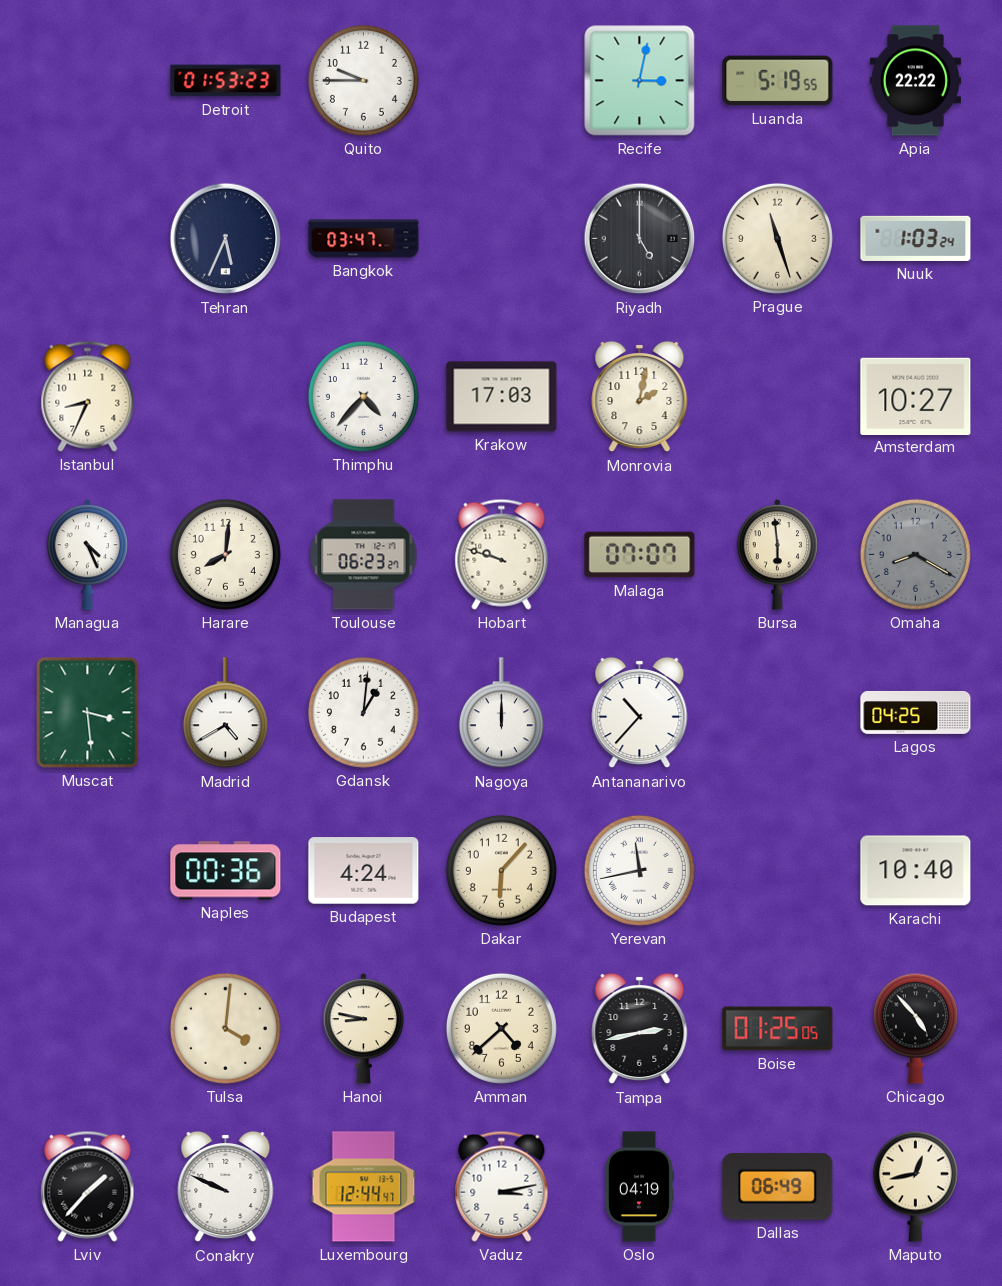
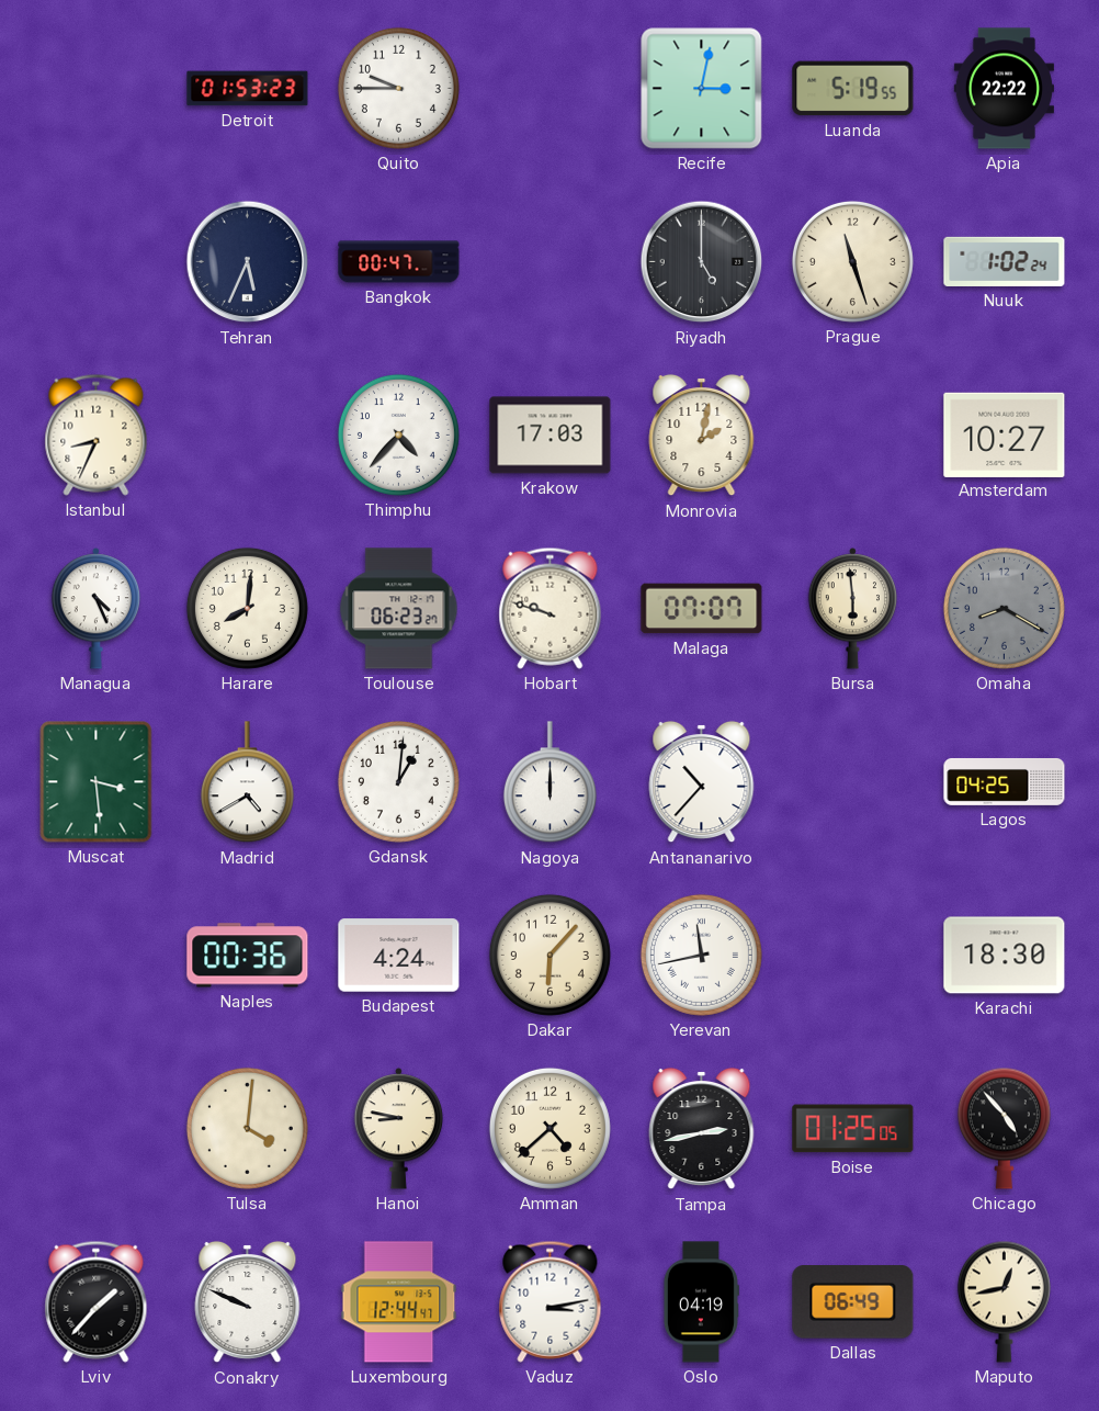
Bangkok: 03:47 -> 00:47
Nuuk: 1:03 -> 1:02
Karachi: 10:40 -> 18:30
